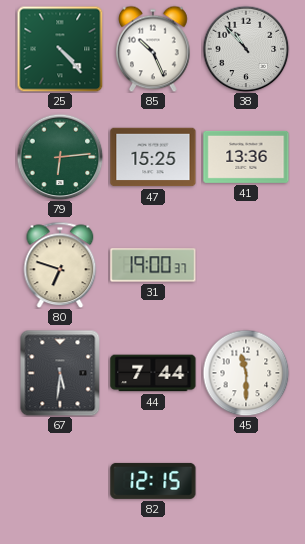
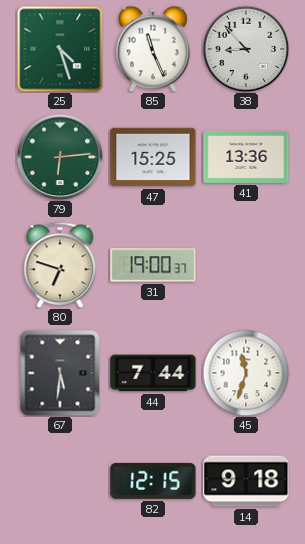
25: 4:23 -> 4:27
85: 10:26 -> 11:26
38: 10:53 -> 8:53
45: 11:30 -> 11:33
14: none -> 9:18
